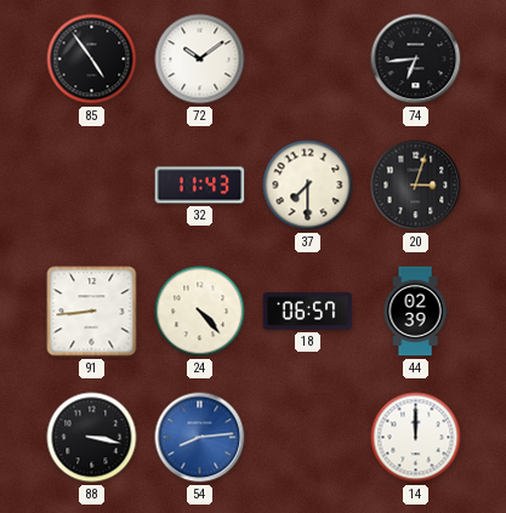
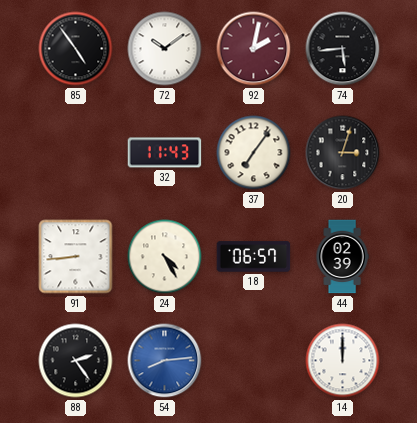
92: none -> 2:02
74: 6:44 -> 5:44
37: 7:30 -> 7:06
24: 4:23 -> 4:25
88: 3:17 -> 2:24
